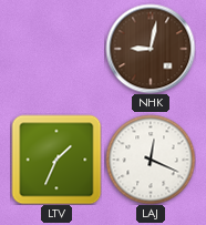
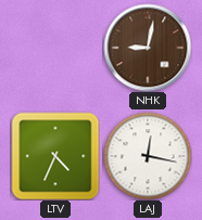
LTV: 1:34 -> 4:34
LAJ: 12:19 -> 12:17
